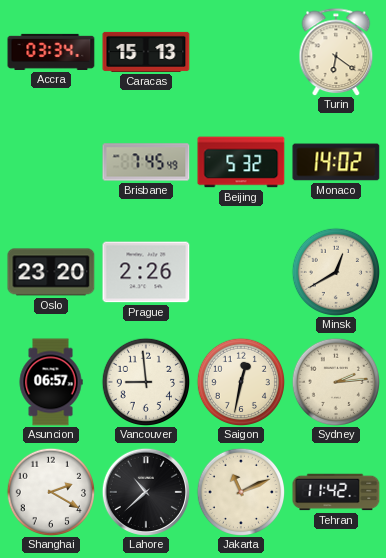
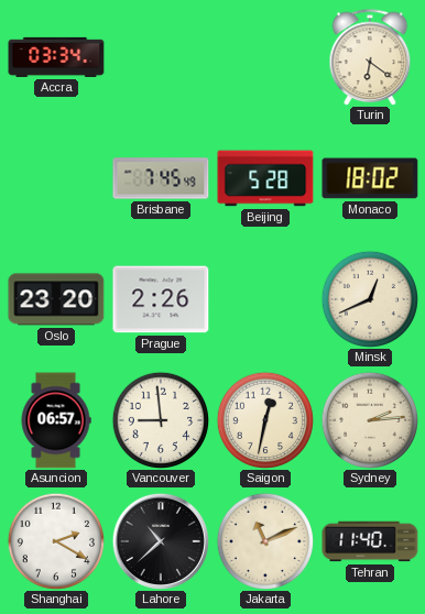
Caracas: 15:13 -> none
Beijing: 5:32 -> 5:28
Monaco: 14:02 -> 18:02
Minsk: 12:40 -> 12:41
Tehran: 11:42 -> 11:40
